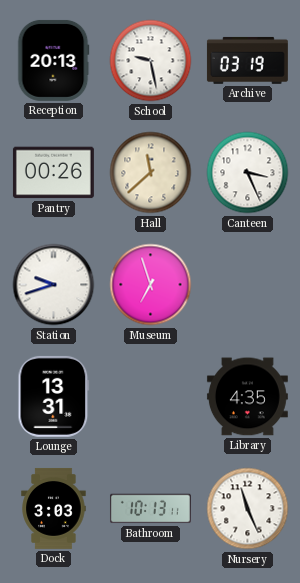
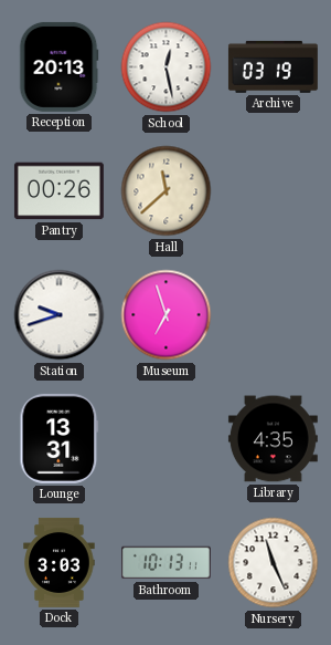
School: 9:28 -> 12:28
Canteen: 3:26 -> none
